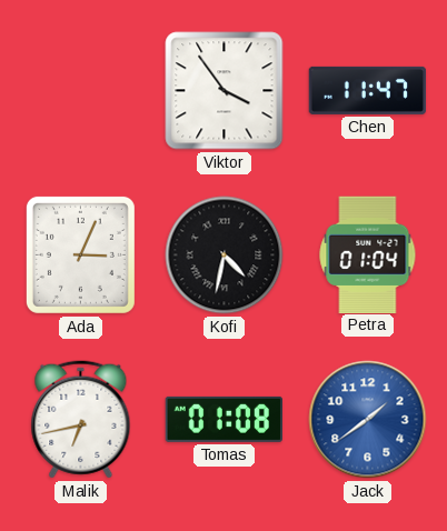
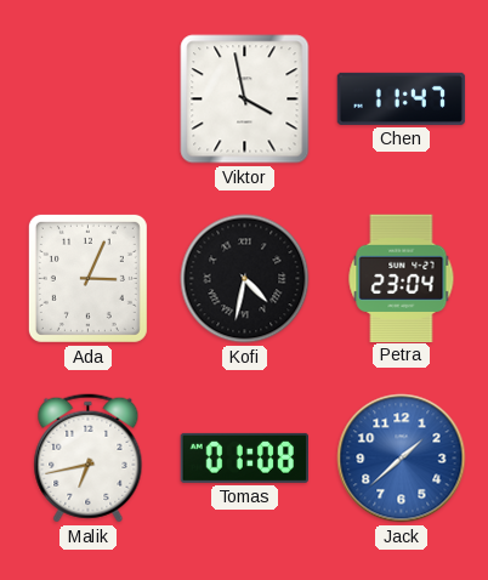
Viktor: 3:54 -> 3:58
Petra: 01:04 -> 23:04
Jack: 1:39 -> 1:38
